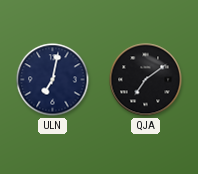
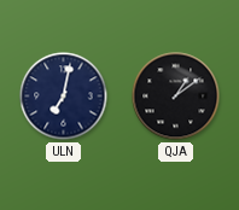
QJA: 7:09 -> 1:09
